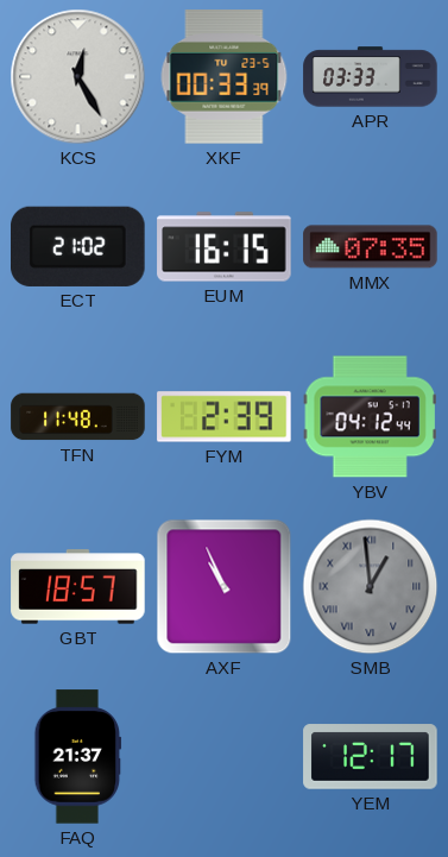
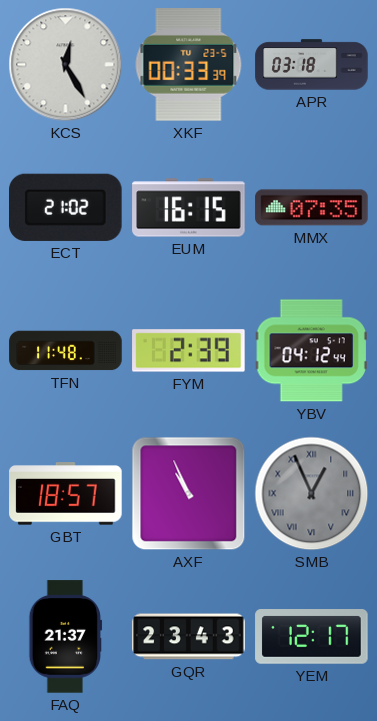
APR: 03:33 -> 03:18
SMB: 12:59 -> 12:56
GQR: none -> 23:43
